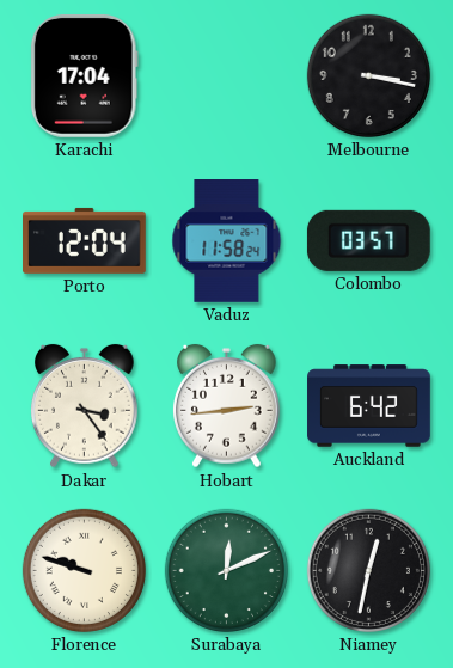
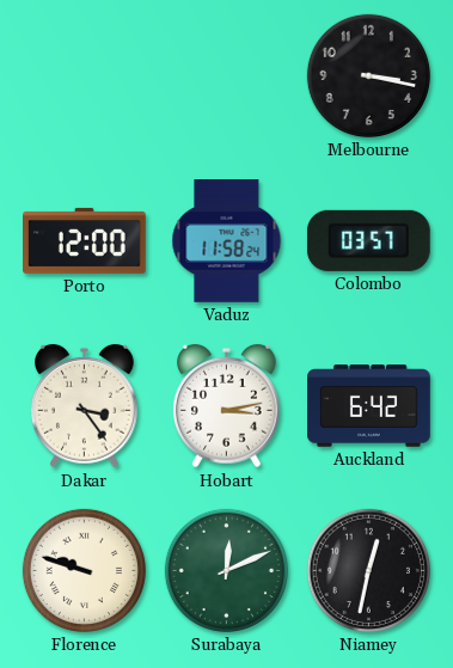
Karachi: 17:04 -> none
Porto: 12:04 -> 12:00
Hobart: 2:44 -> 3:13
